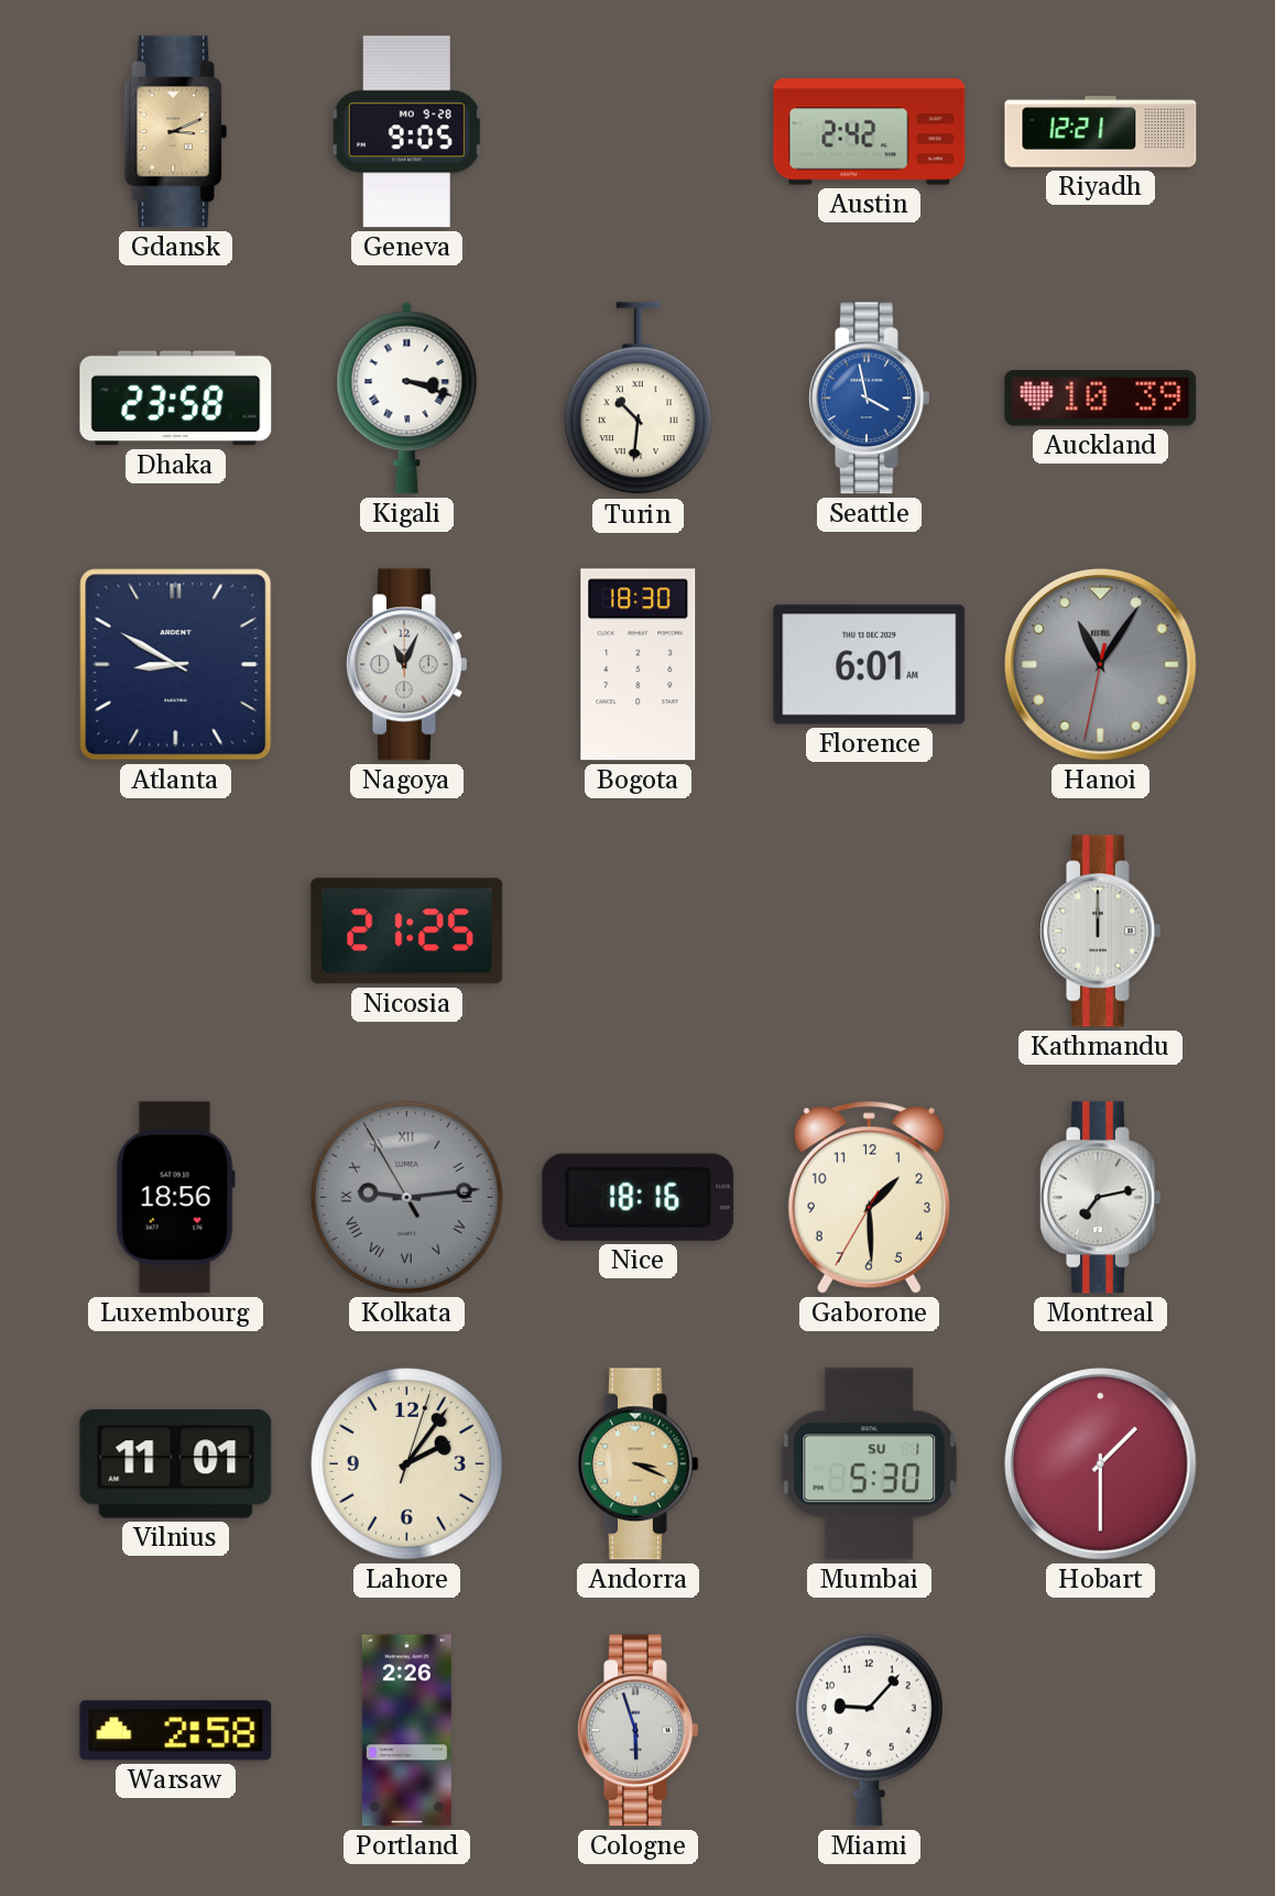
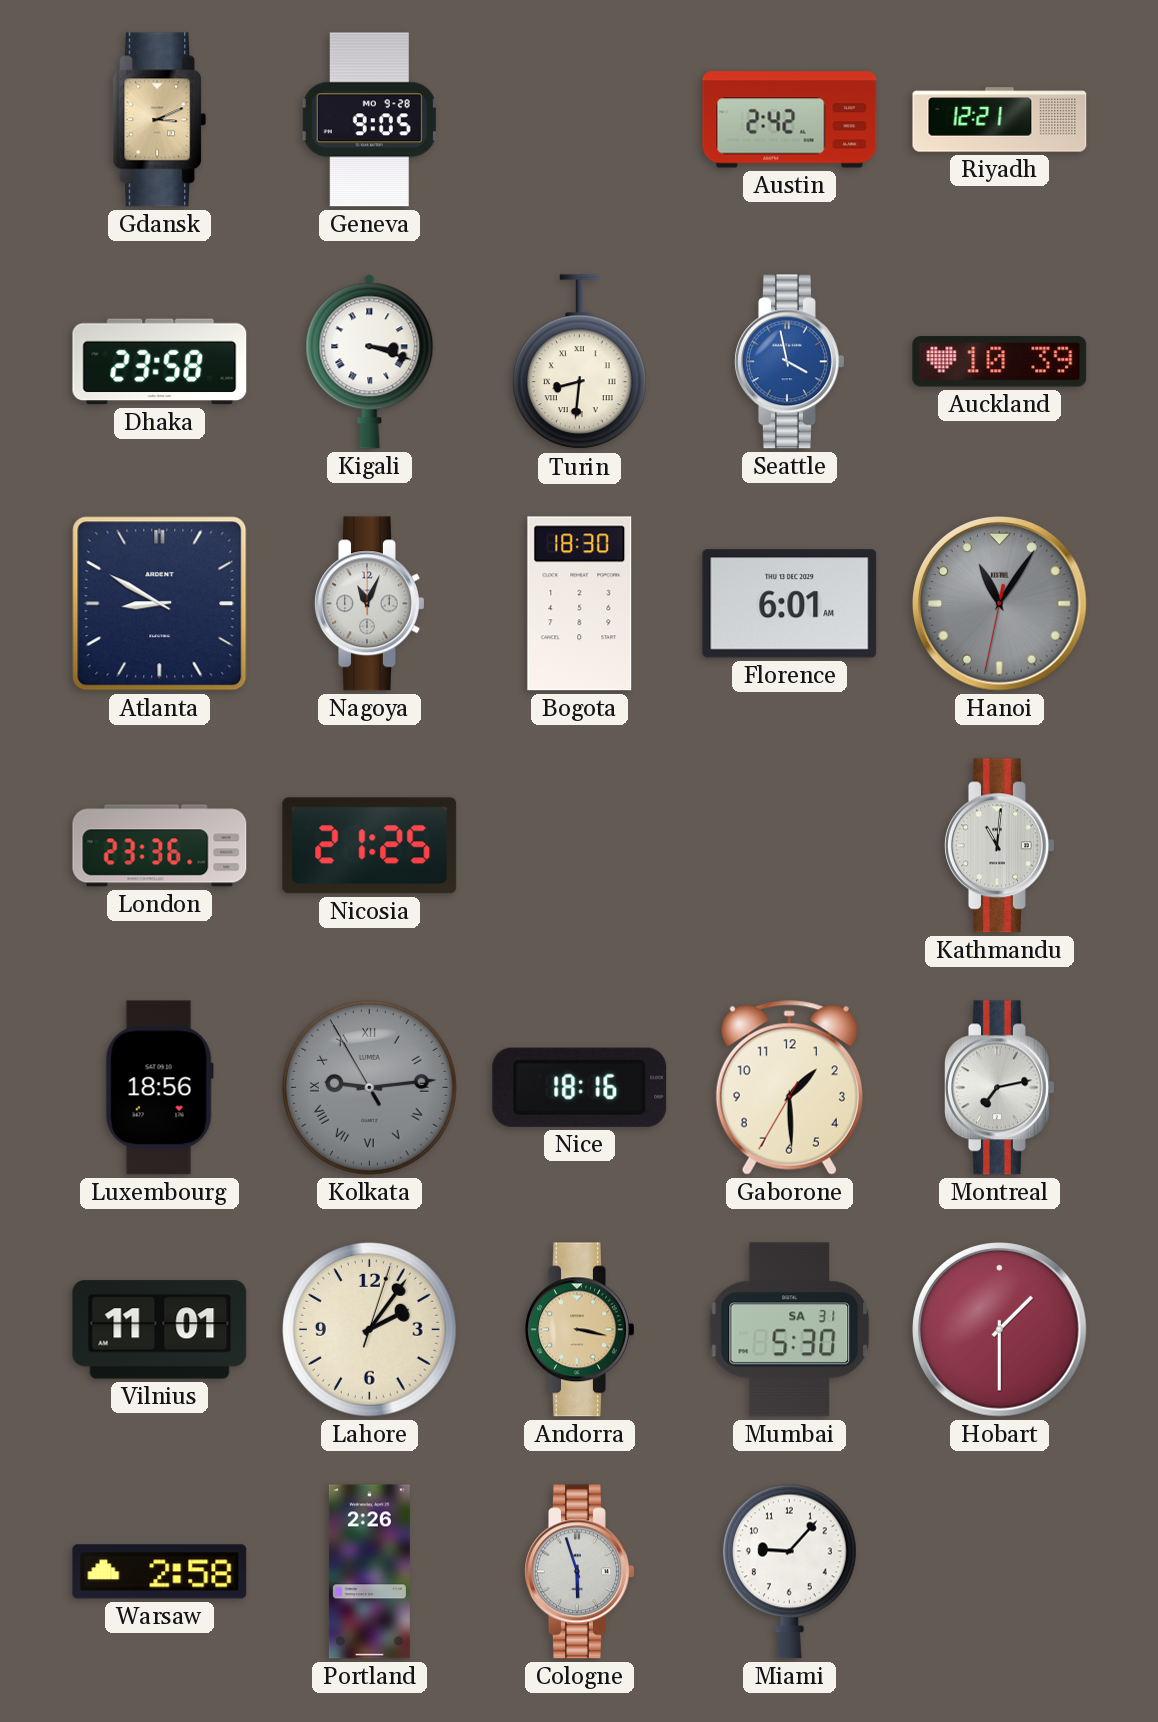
Turin: 10:31 -> 8:31
London: none -> 23:36
Kathmandu: 12:00 -> 11:01
Andorra: 3:19 -> 3:17
Mumbai date: SU 1 -> SA 31
